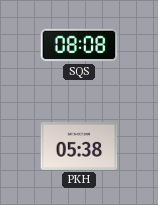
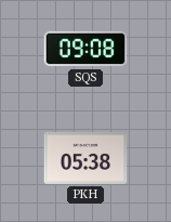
SQS: 08:08 -> 09:08
